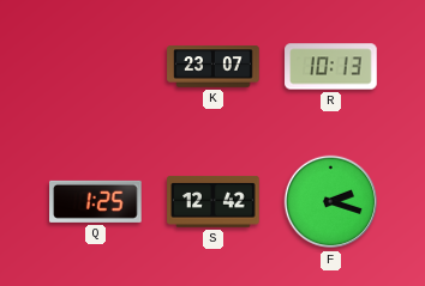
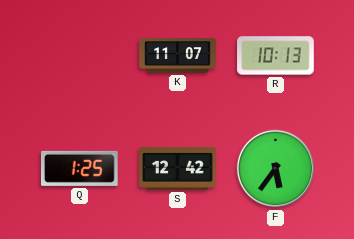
K: 23:07 -> 11:07
F: 2:18 -> 5:36
